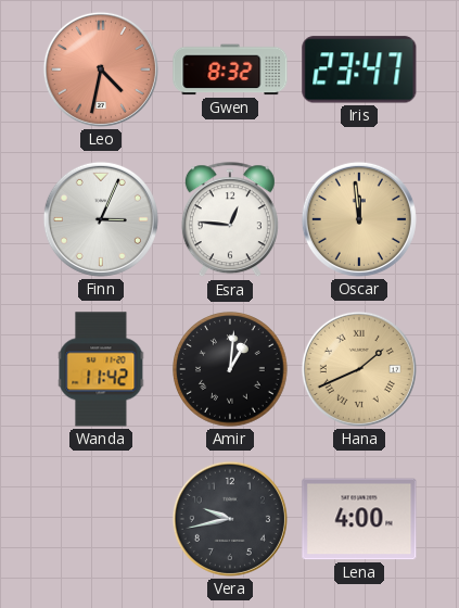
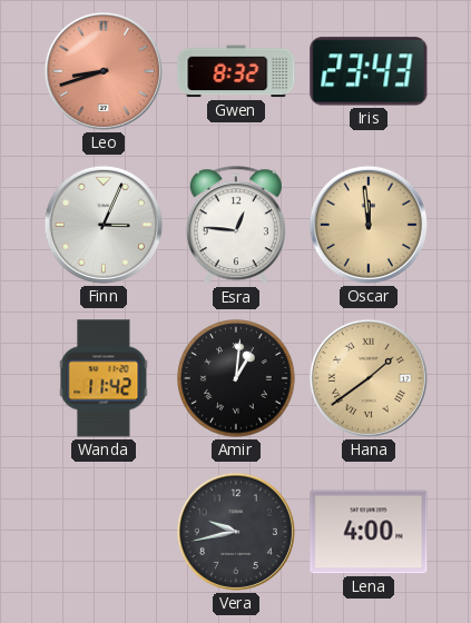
Leo: 4:32 -> 8:42
Iris: 23:47 -> 23:43
Hana: 1:41 -> 1:39
